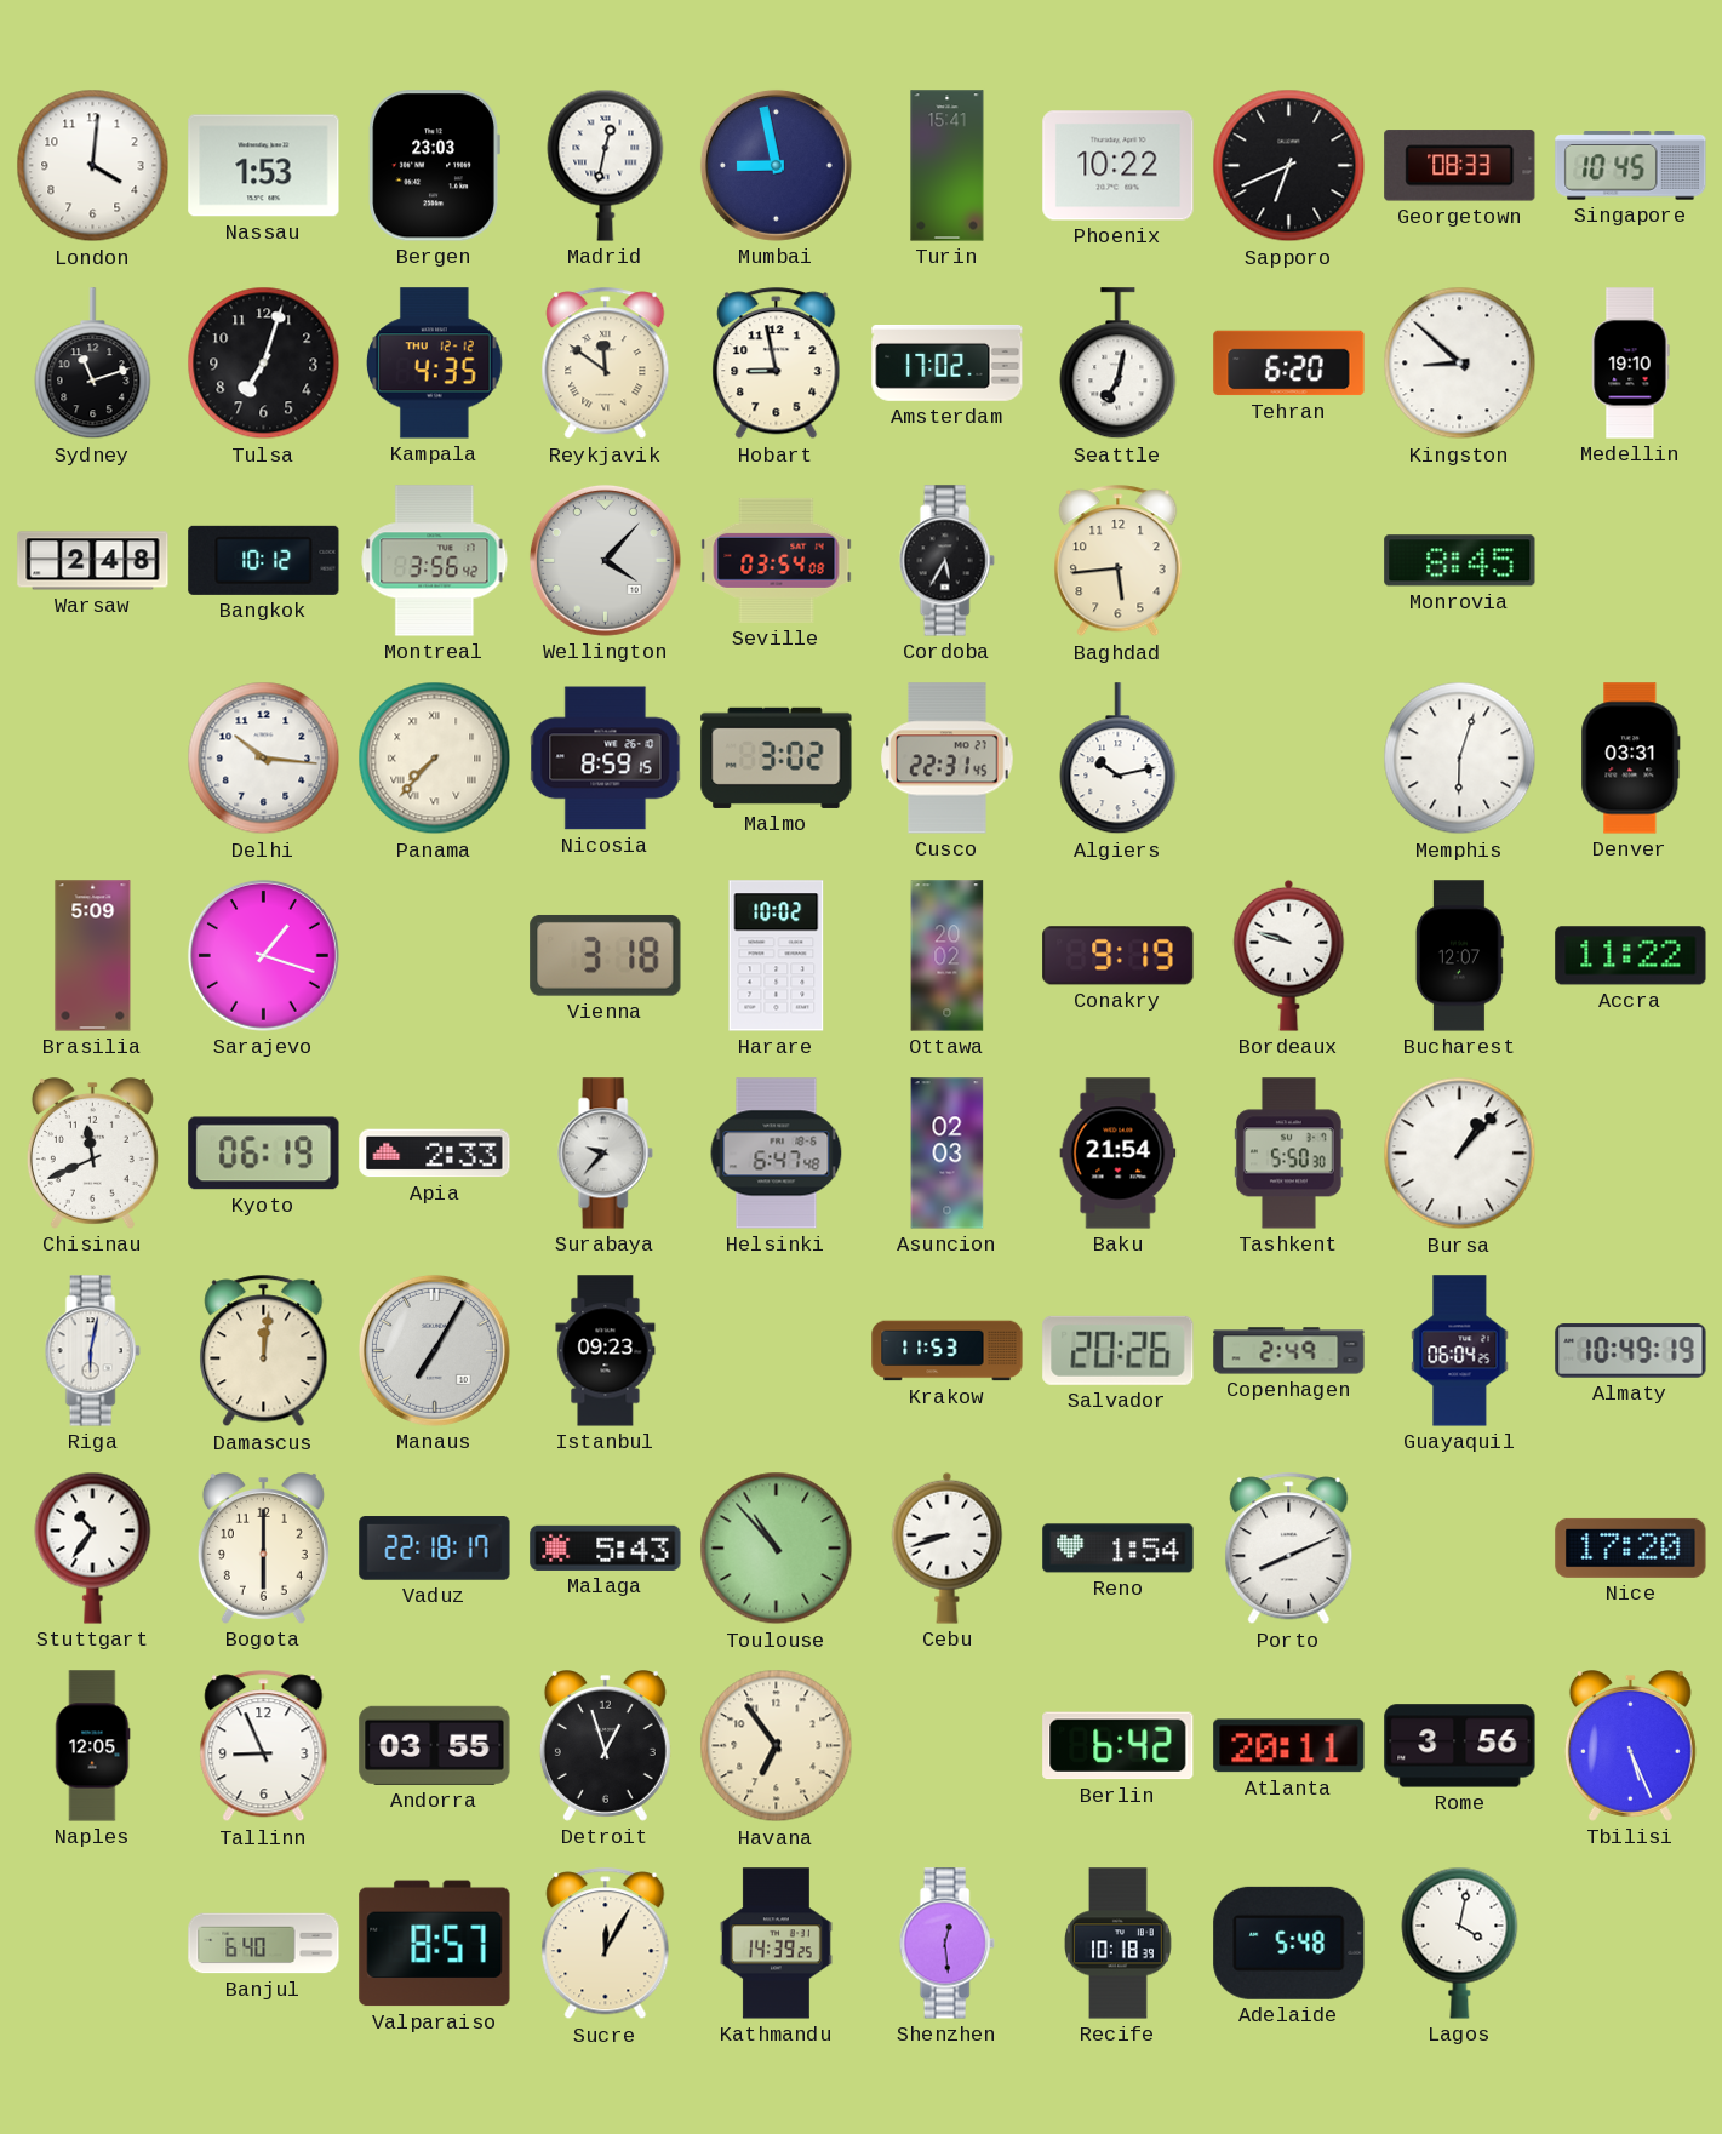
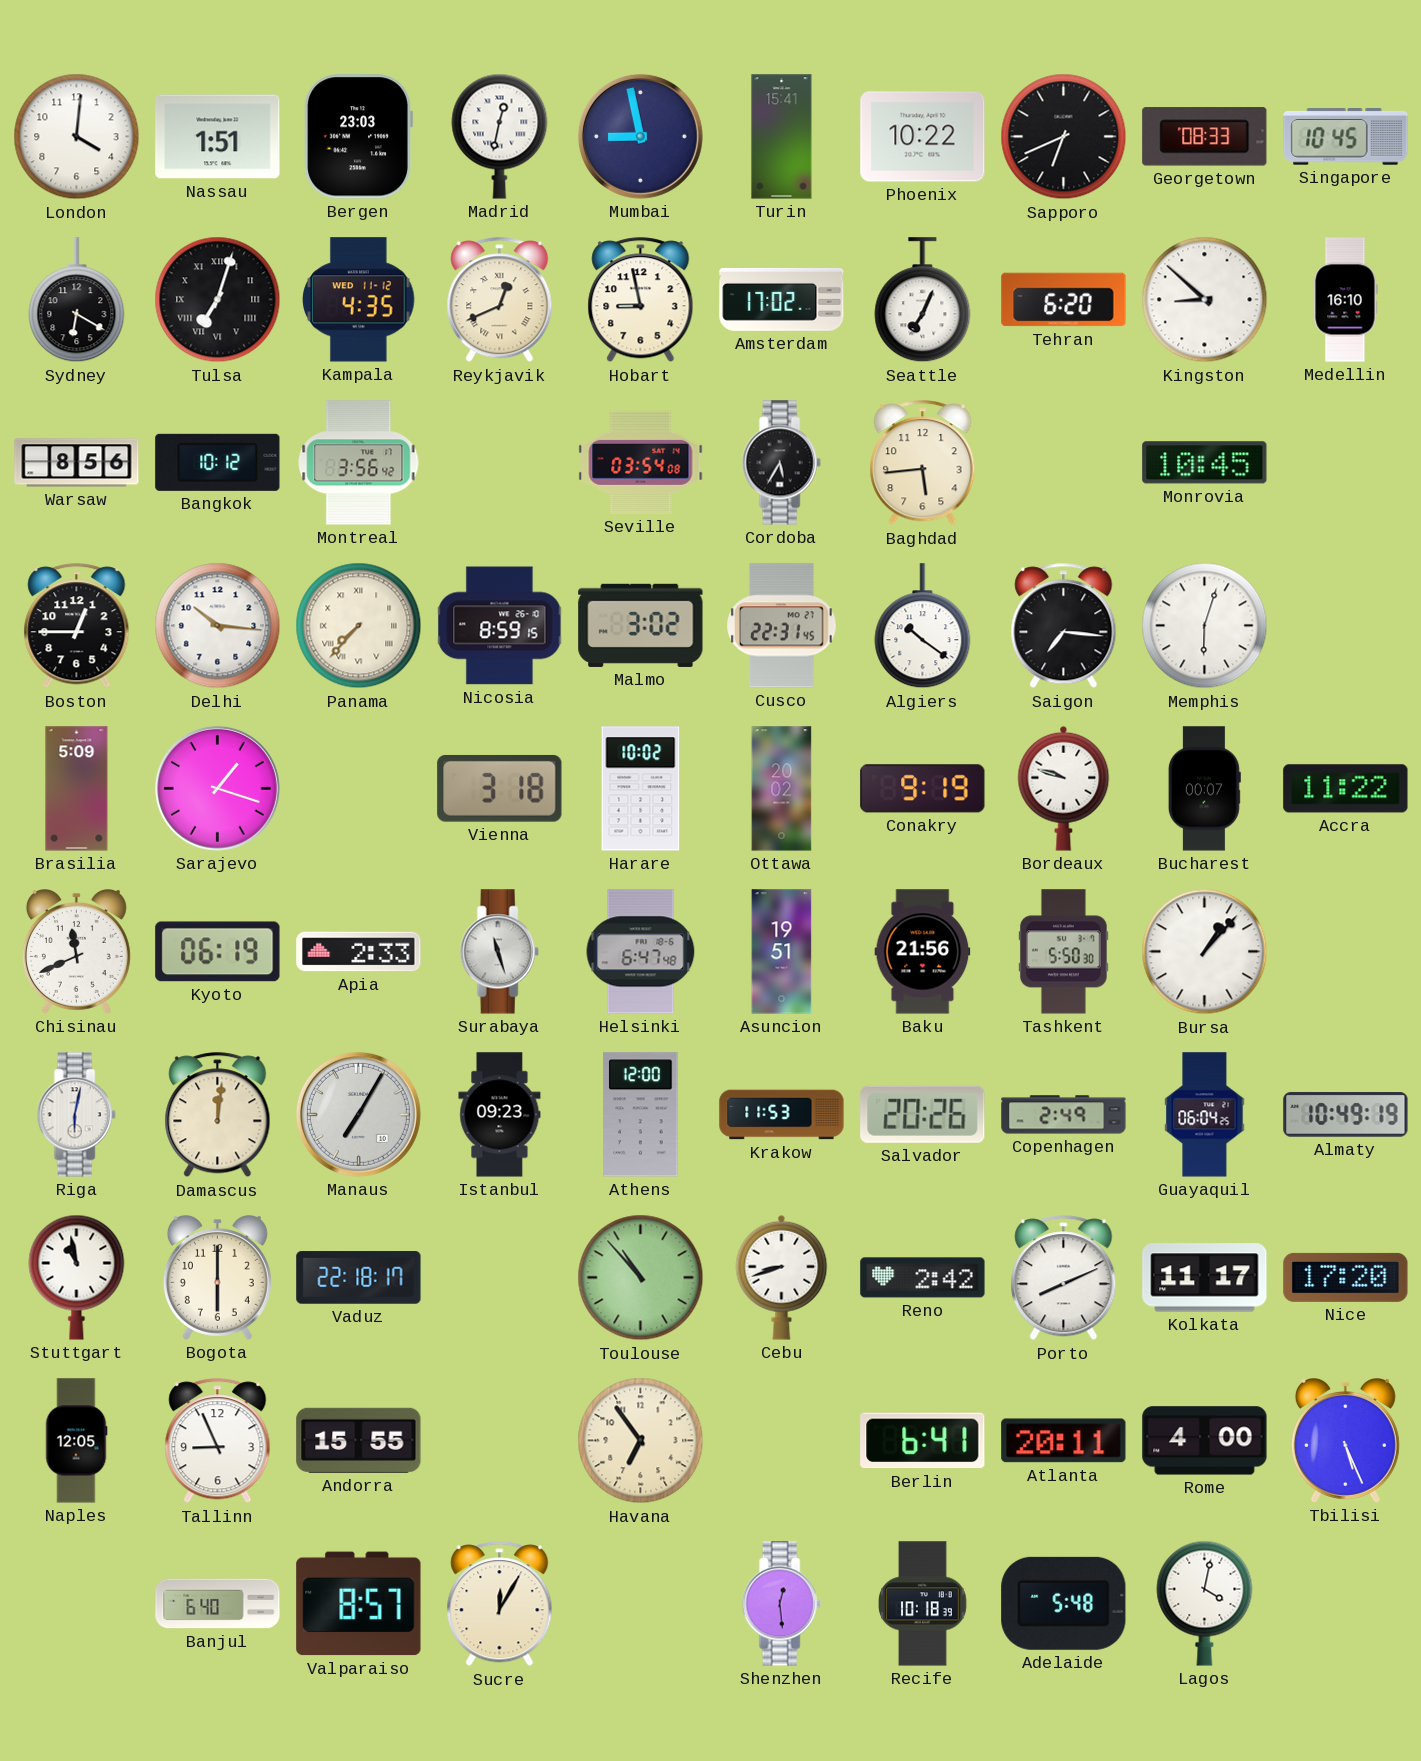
Nassau: 1:53 -> 1:51
Sydney: 11:12 -> 6:20
Tulsa numerals: Arabic -> Roman
Kampala date: THU 12-12 -> WED 11-12
Reykjavik: 11:51 -> 12:41
Seattle: 7:02 -> 7:04
Medellin: 19:10 -> 16:10
Warsaw: 2:48 -> 8:56
Wellington: 4:07 -> none
Monrovia: 8:45 -> 10:45
Boston: none -> 12:45
Algiers: 10:13 -> 10:21
Saigon: none -> 7:16
Denver: 03:31 -> none
Bucharest: 12:07 -> 00:07
Surabaya: 9:37 -> 11:27
Asuncion: 02:03 -> 19:51
Baku: 21:54 -> 21:56
Athens: none -> 12:00
Stuttgart: 10:36 -> 10:58
Malaga: 5:43 -> none
Reno: 1:54 -> 2:42
Kolkata: none -> 11:17
Andorra: 03:55 -> 15:55
Detroit: 12:57 -> none
Berlin: 6:42 -> 6:41
Rome: 3:56 -> 4:00
Kathmandu: 14:39 -> none
